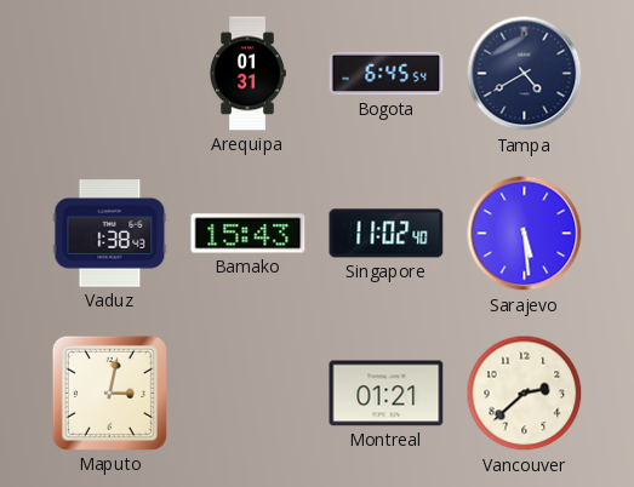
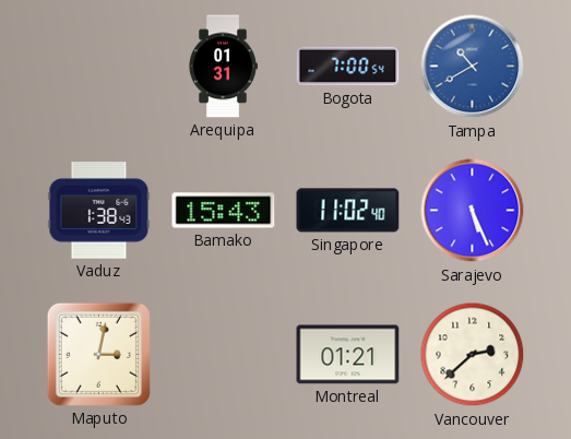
Bogota: 6:45 -> 7:00
Tampa: 4:40 -> 10:40
Tampa dial: navy -> blue
Sarajevo: 5:29 -> 5:26
